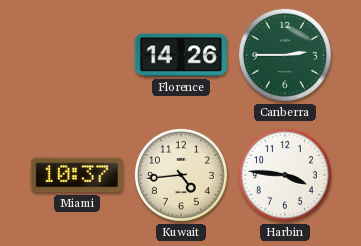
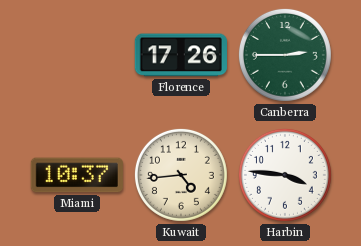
Florence: 14:26 -> 17:26
